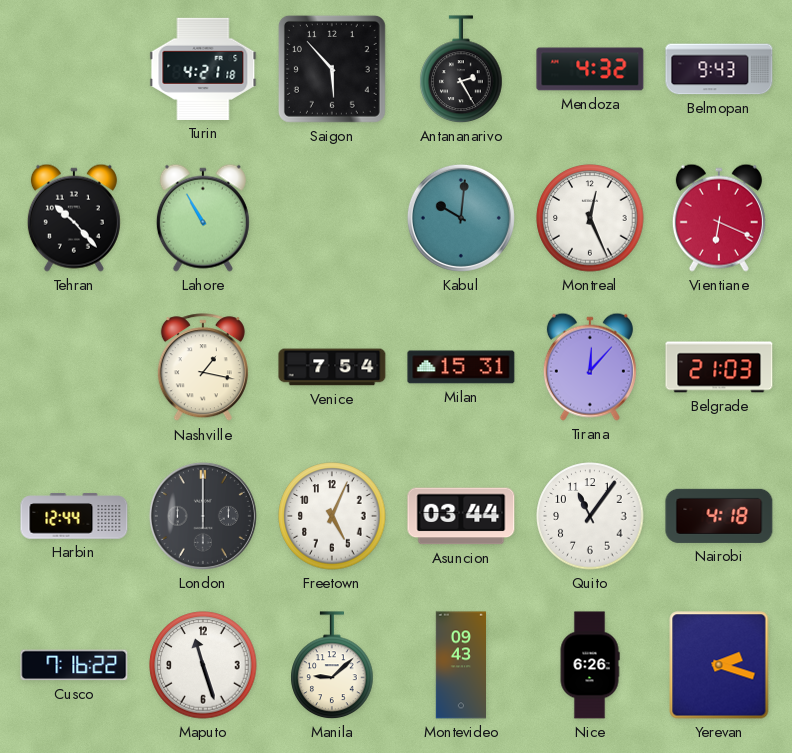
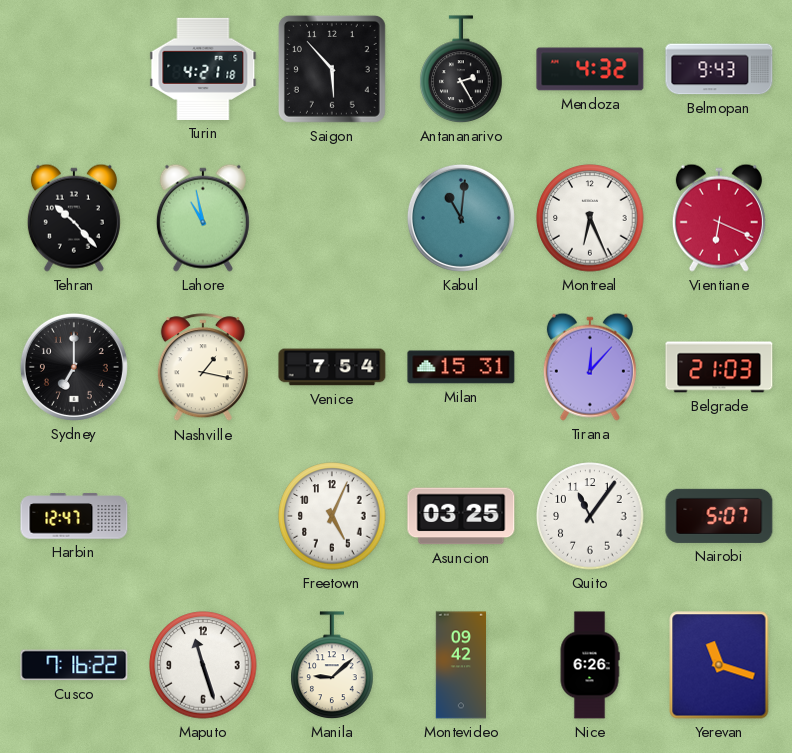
Lahore: 10:55 -> 10:58
Kabul: 10:01 -> 11:01
Montreal: 12:26 -> 6:26
Sydney: none -> 7:00
Harbin: 12:44 -> 12:47
London: 12:00 -> none
Asuncion: 03:44 -> 03:25
Nairobi: 4:18 -> 5:07
Montevideo: 09:43 -> 09:42
Yerevan: 2:18 -> 11:18
